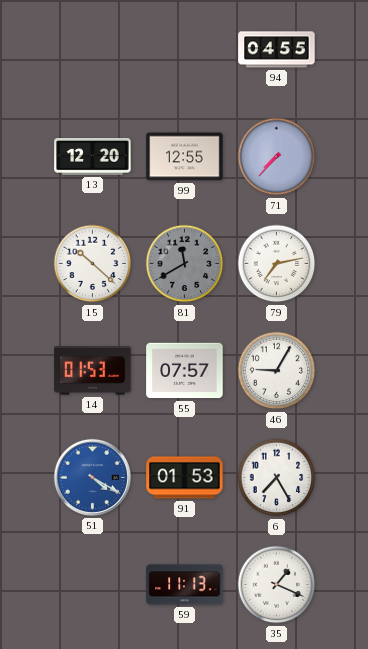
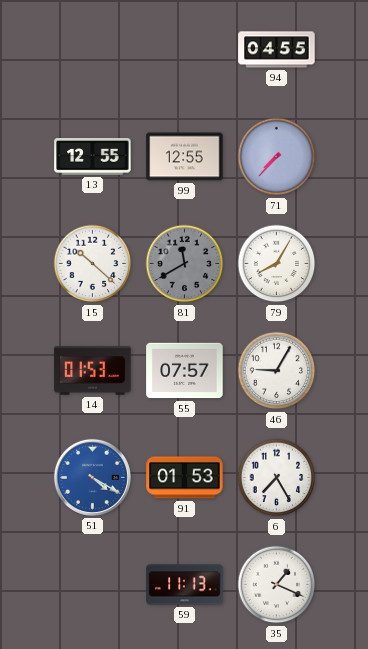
13: 12:20 -> 12:55
79: 7:13 -> 8:05
